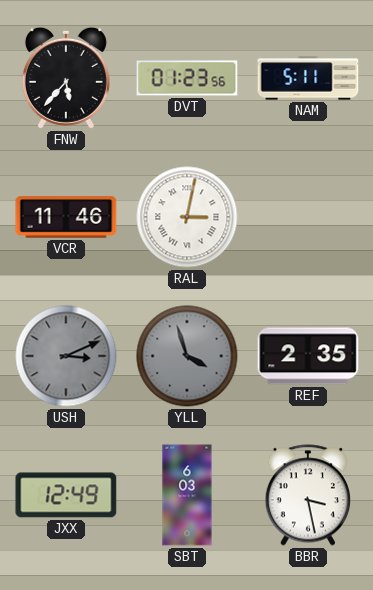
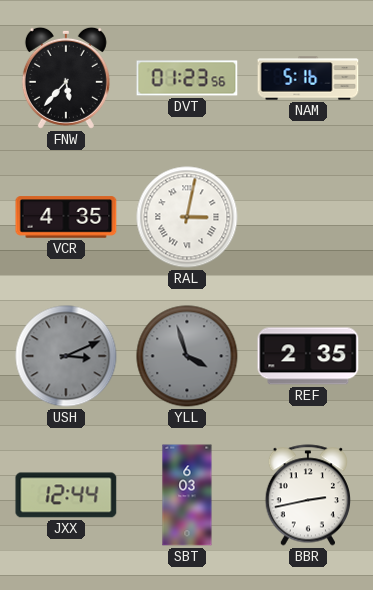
NAM: 5:11 -> 5:16
VCR: 11:46 -> 4:35
JXX: 12:49 -> 12:44
BBR: 3:28 -> 2:43
